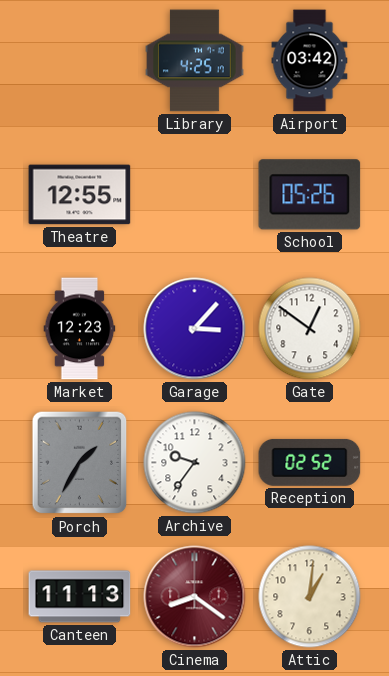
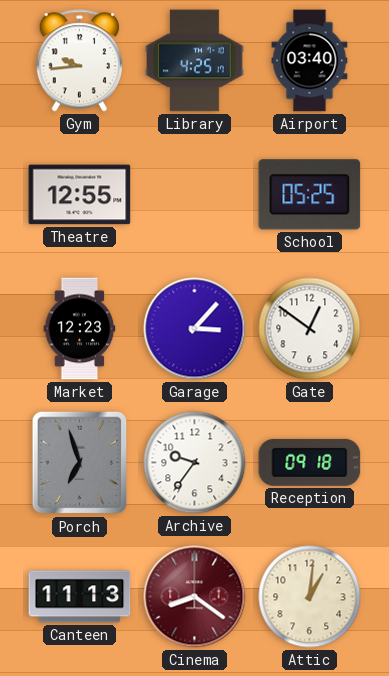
Gym: none -> 9:44
Airport: 03:42 -> 03:40
School: 05:26 -> 05:25
Porch: 1:35 -> 6:57
Reception: 02:52 -> 09:18
